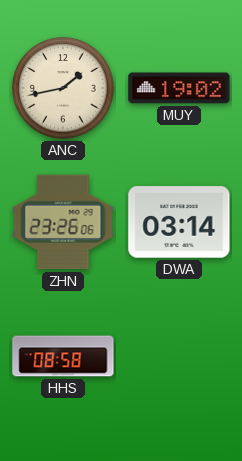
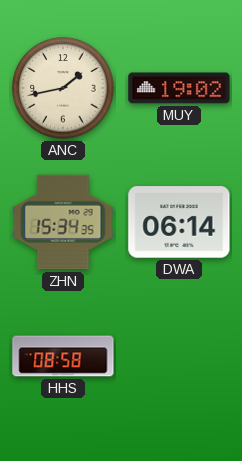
ZHN: 23:26 -> 15:34
DWA: 03:14 -> 06:14
